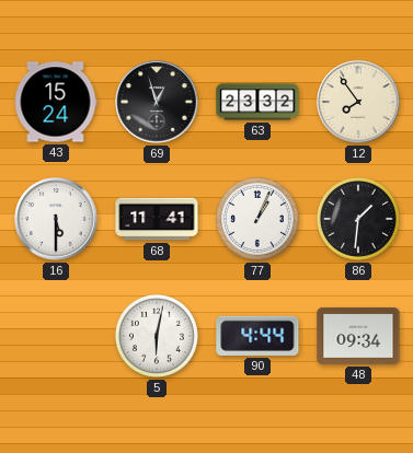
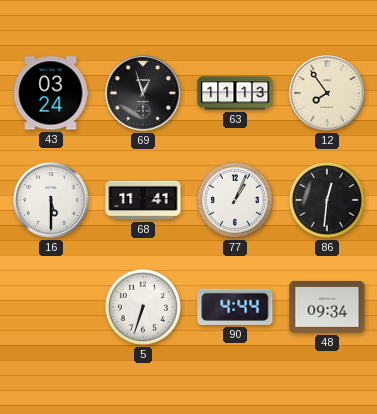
43: 15:24 -> 03:24
63: 23:32 -> 11:13
86: 1:31 -> 12:31
5: 6:02 -> 6:33
